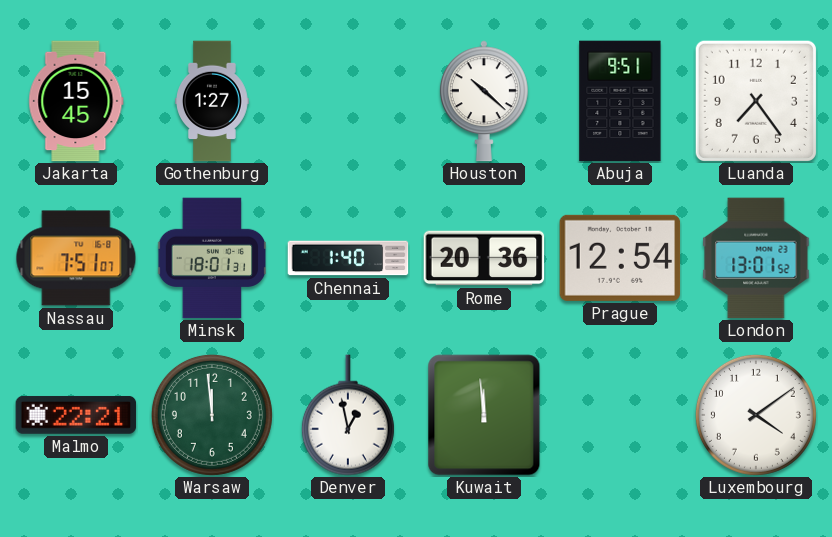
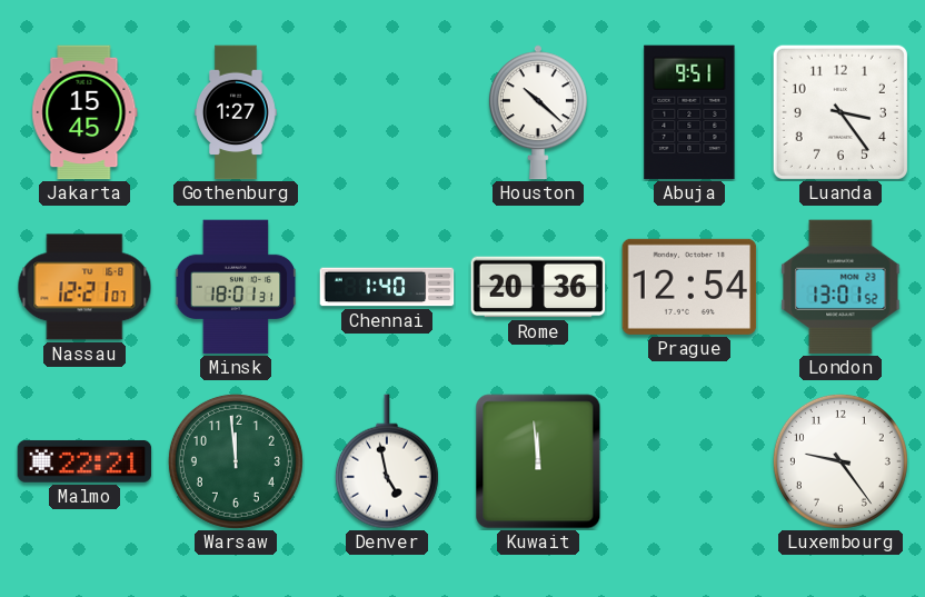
Luanda: 7:24 -> 3:24
Nassau: 7:51 -> 12:21
Denver: 12:58 -> 4:58
Luxembourg: 4:09 -> 9:24
